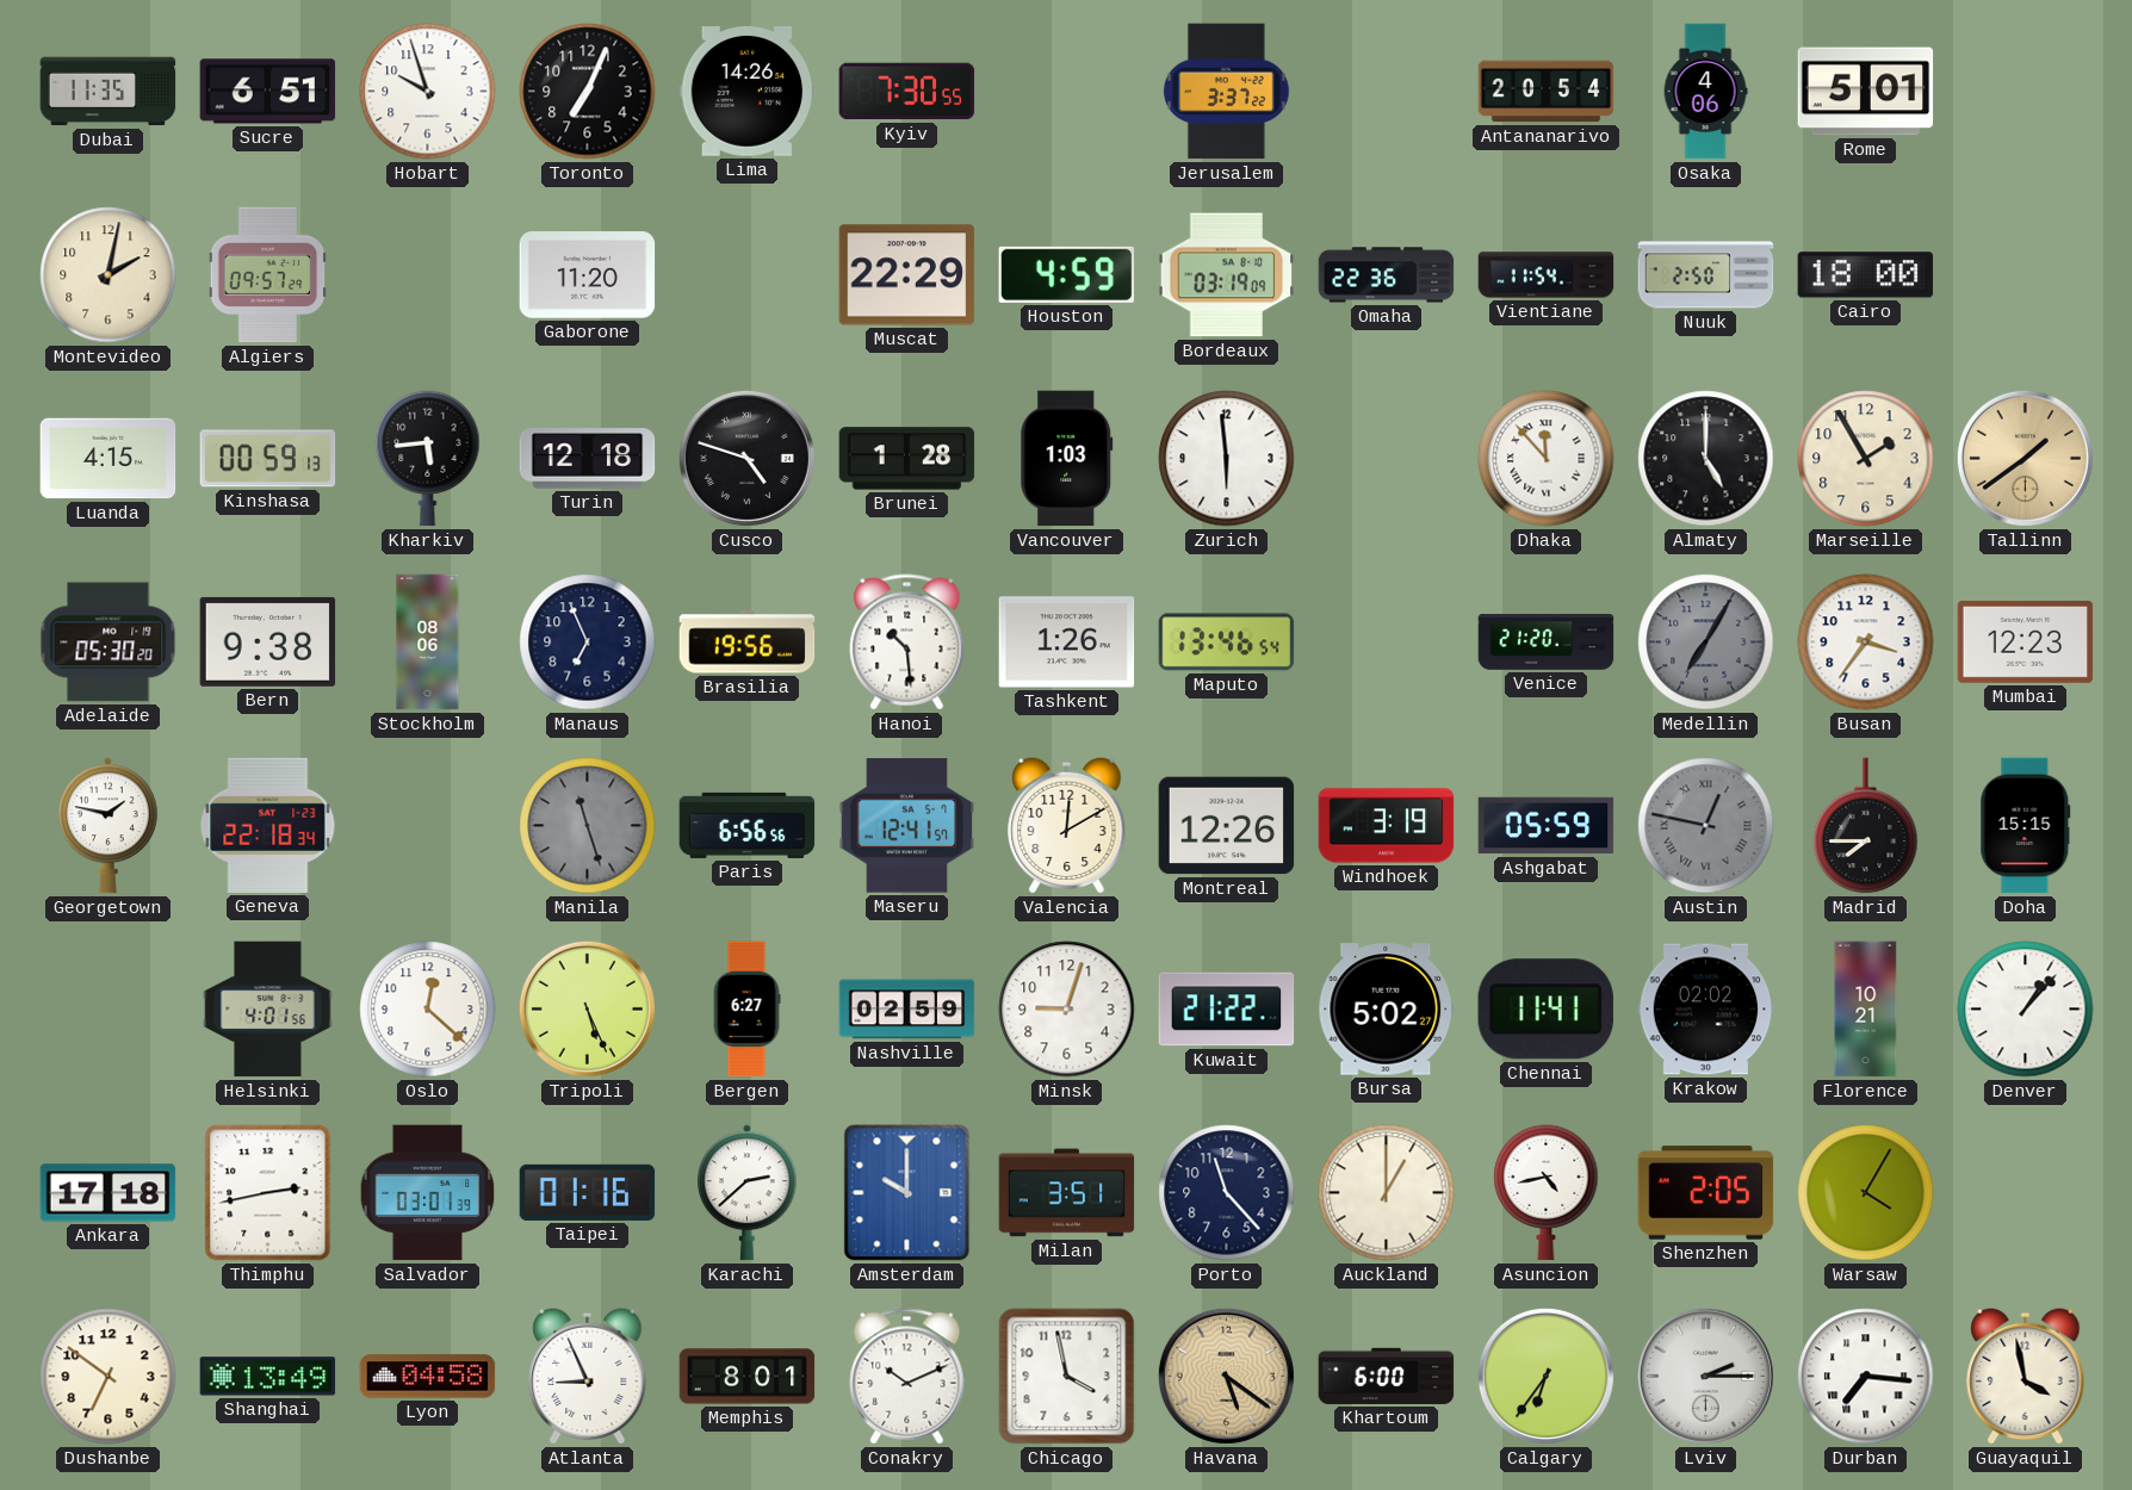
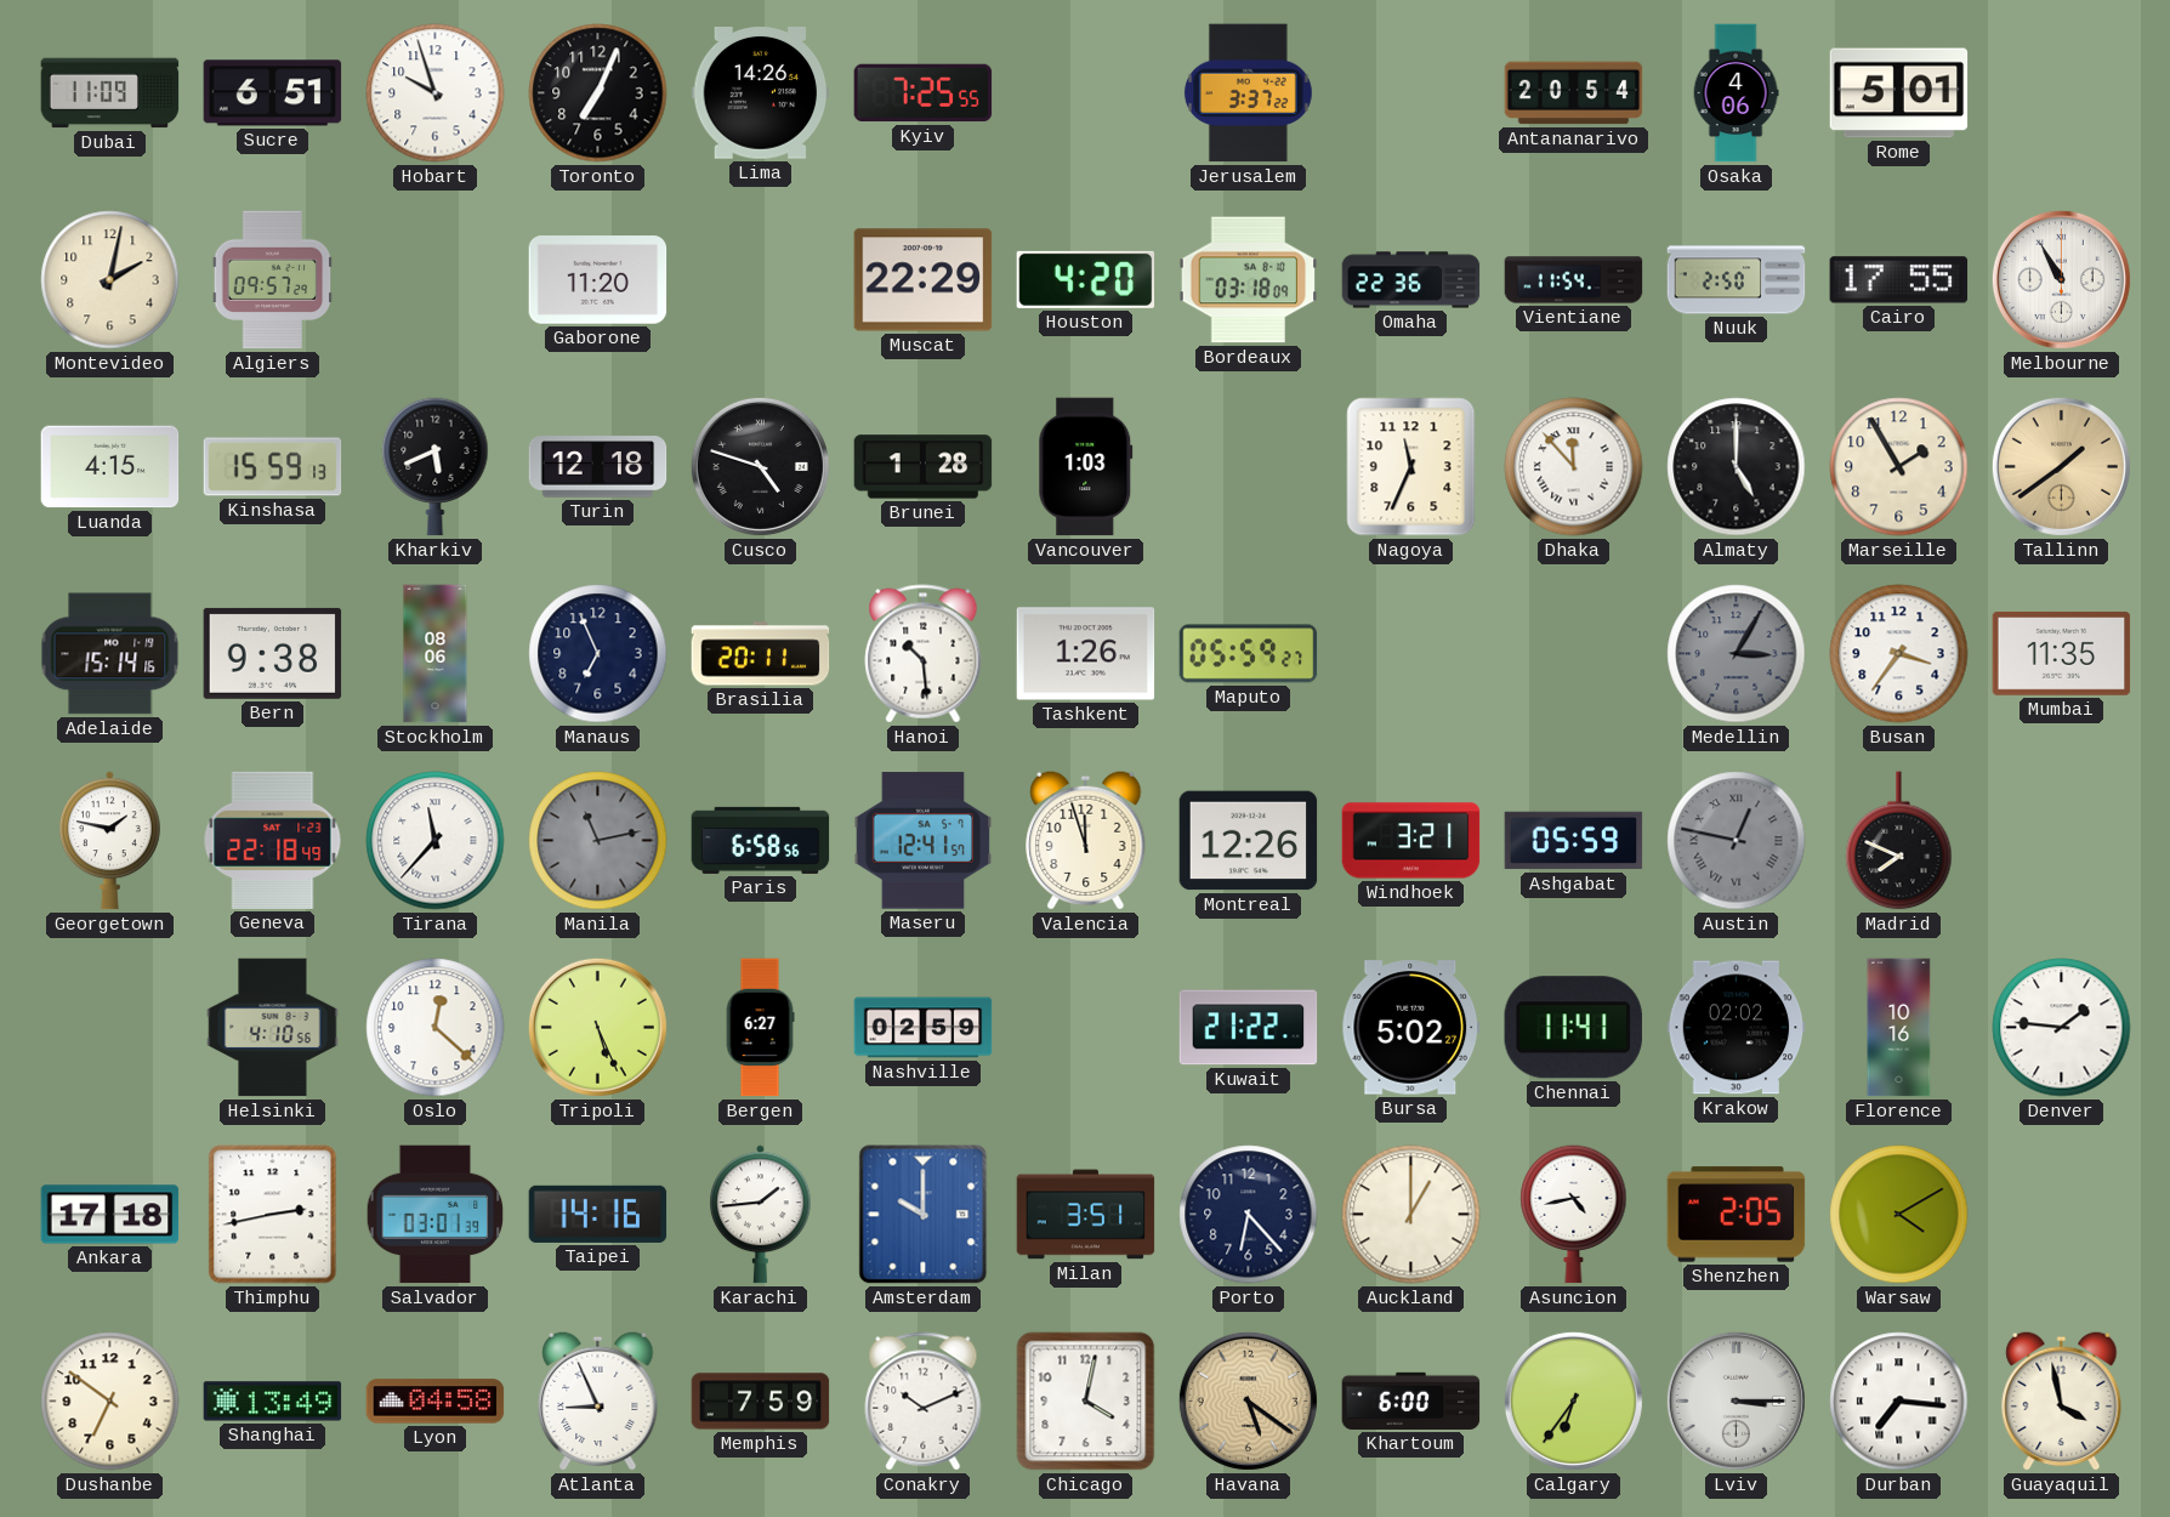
Dubai: 11:35 -> 11:09
Kyiv: 7:30 -> 7:25
Houston: 4:59 -> 4:20
Bordeaux: 03:19 -> 03:18
Cairo: 18:00 -> 17:55
Melbourne: none -> 10:55
Kinshasa: 00:59 -> 15:59
Kharkiv: 5:44 -> 5:41
Zurich: 5:59 -> none
Nagoya: none -> 11:34
Adelaide: 05:30 -> 15:14
Brasilia: 19:56 -> 20:11
Maputo: 13:46 -> 05:59
Venice: 21:20 -> none
Medellin: 7:05 -> 3:05
Mumbai: 12:23 -> 11:35
Geneva: 22:18:34 -> 22:18:49
Tirana: none -> 11:37
Manila: 11:27 -> 11:13
Paris: 6:56 -> 6:58
Valencia: 12:10 -> 11:57
Windhoek: 3:19 -> 3:21
Madrid: 7:45 -> 7:49
Doha: 15:15 -> none
Helsinki: 4:01 -> 4:10
Minsk: 9:03 -> none
Florence: 10:21 -> 10:16
Denver: 1:07 -> 1:46
Taipei: 01:16 -> 14:16
Karachi: 2:38 -> 1:44
Porto: 11:23 -> 6:23
Warsaw: 4:05 -> 4:10
Memphis: 8:01 -> 7:59
Chicago: 3:58 -> 4:02
Lviv: 2:15 -> 3:15
